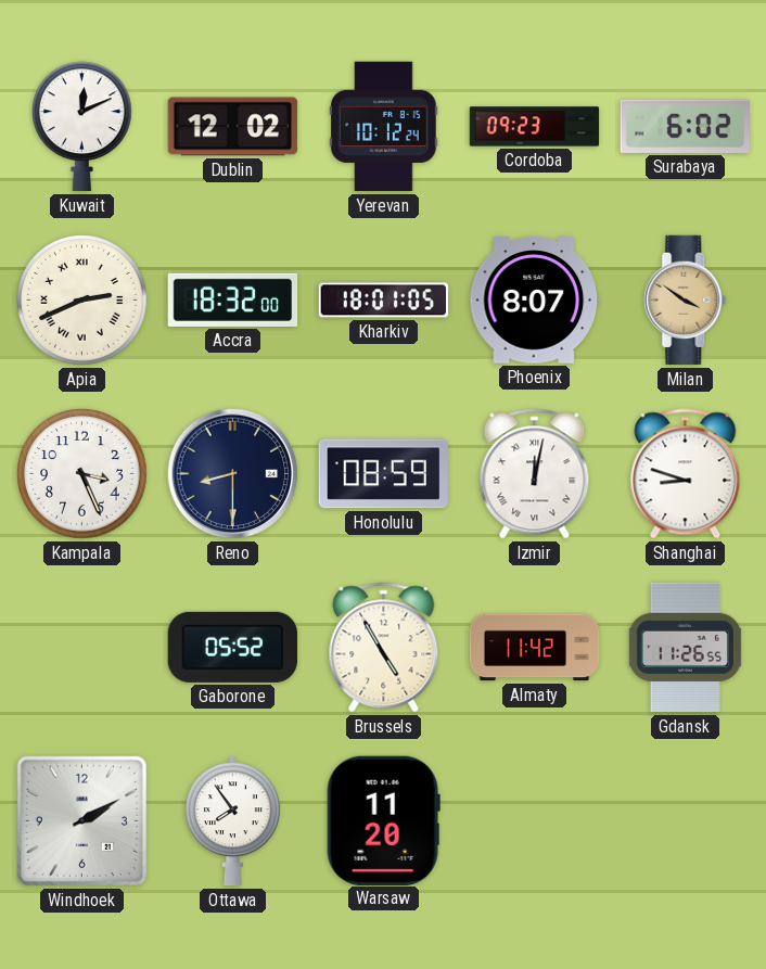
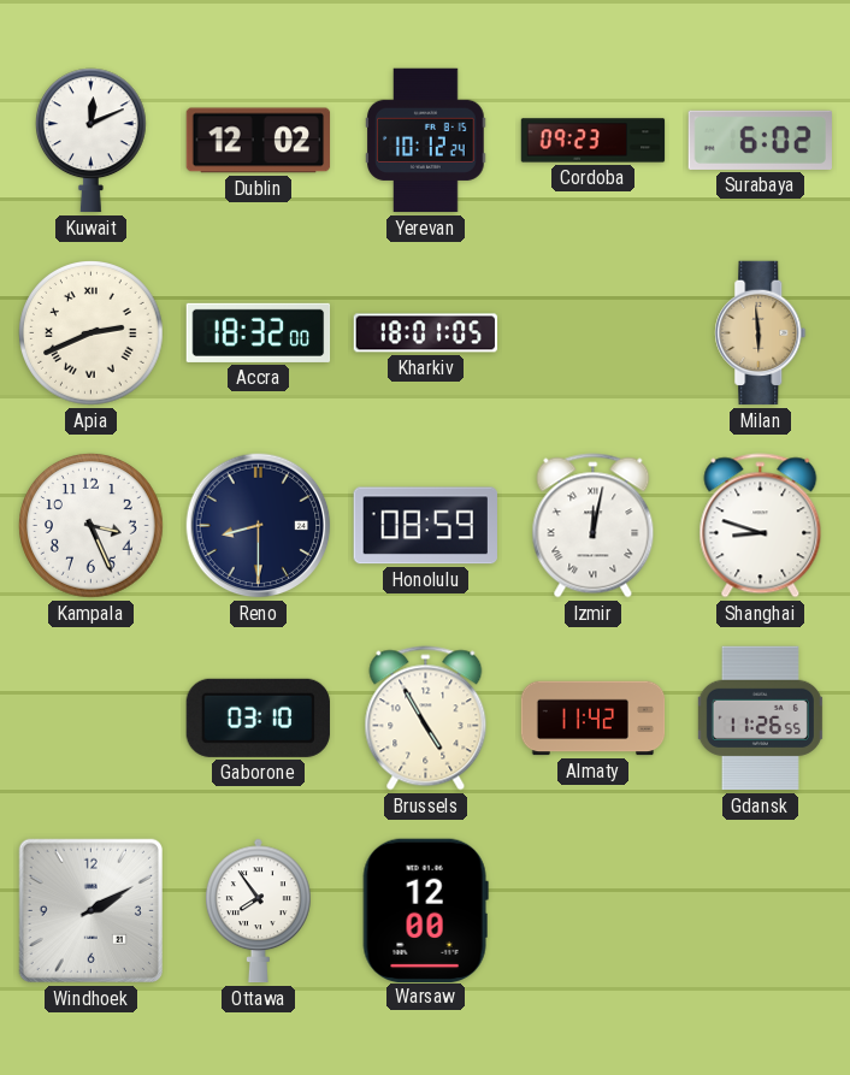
Phoenix: 8:07 -> none
Milan: 3:51 -> 5:59
Gaborone: 05:52 -> 03:10
Warsaw: 11:20 -> 12:00
